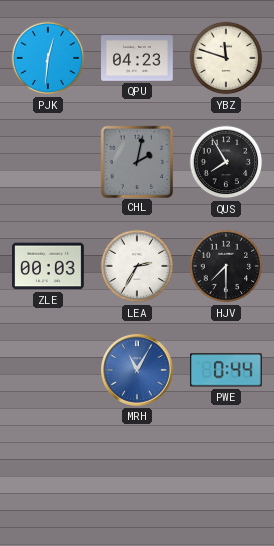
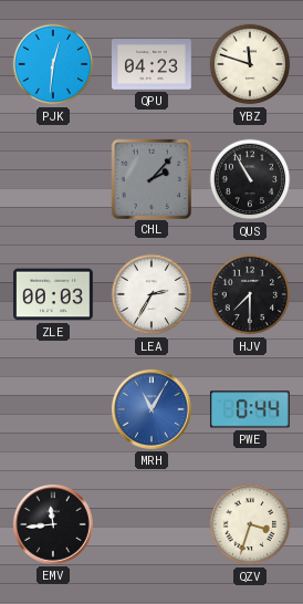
CHL: 2:02 -> 2:07
QUS: 7:55 -> 10:55
EMV: none -> 11:44
QZV: none -> 3:33
